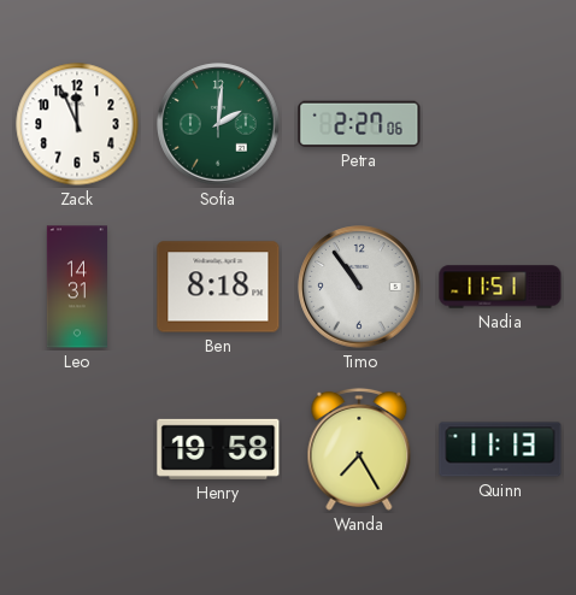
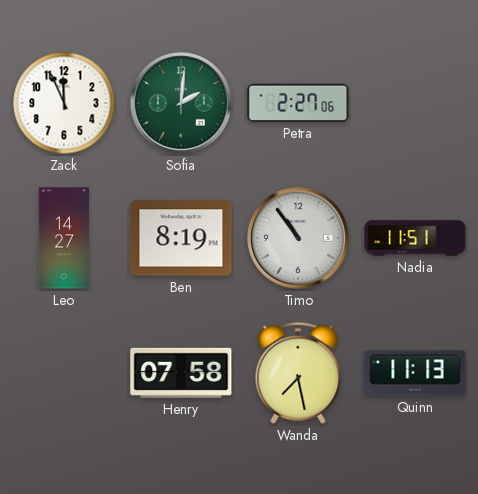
Leo: 14:31 -> 14:27
Ben: 8:18 -> 8:19
Henry: 19:58 -> 07:58
Wanda: 7:25 -> 7:28
